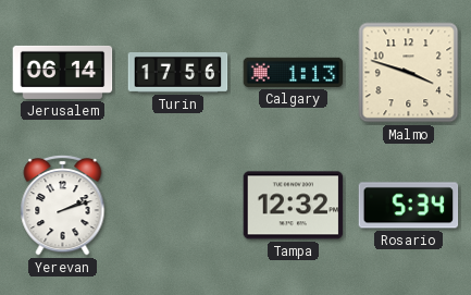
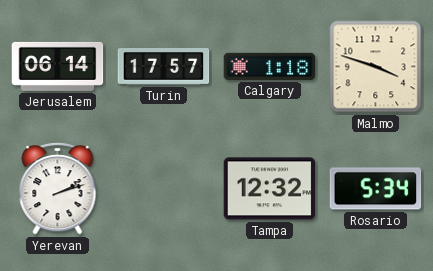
Turin: 17:56 -> 17:57
Calgary: 1:13 -> 1:18
